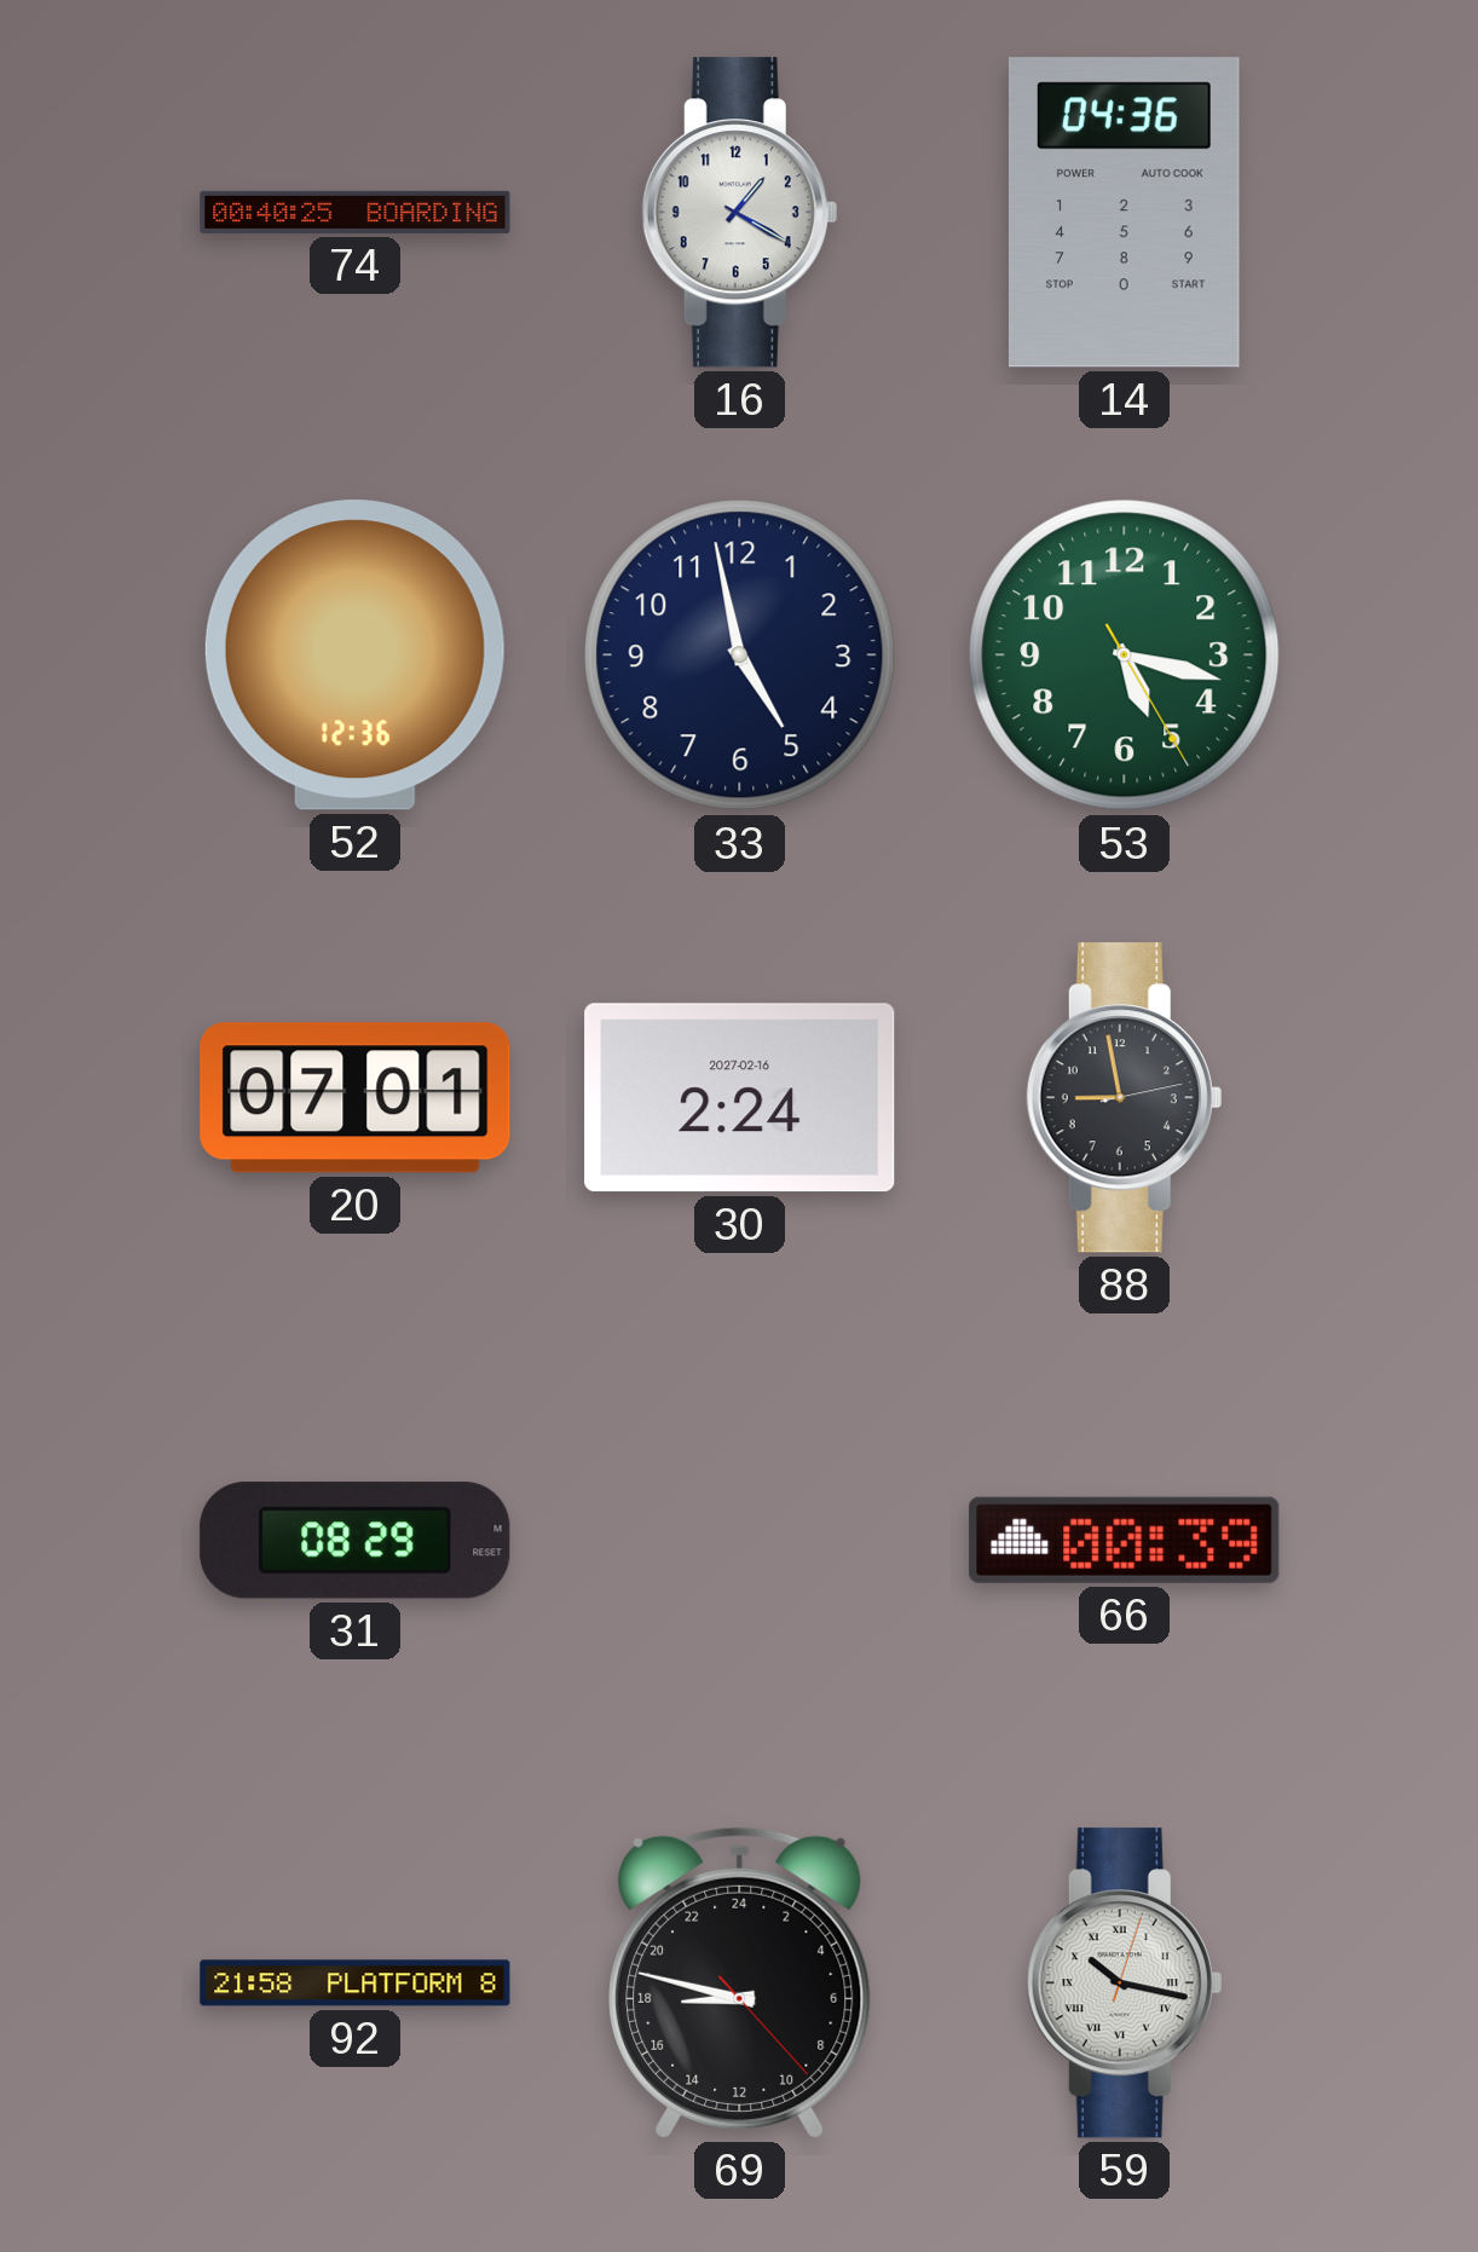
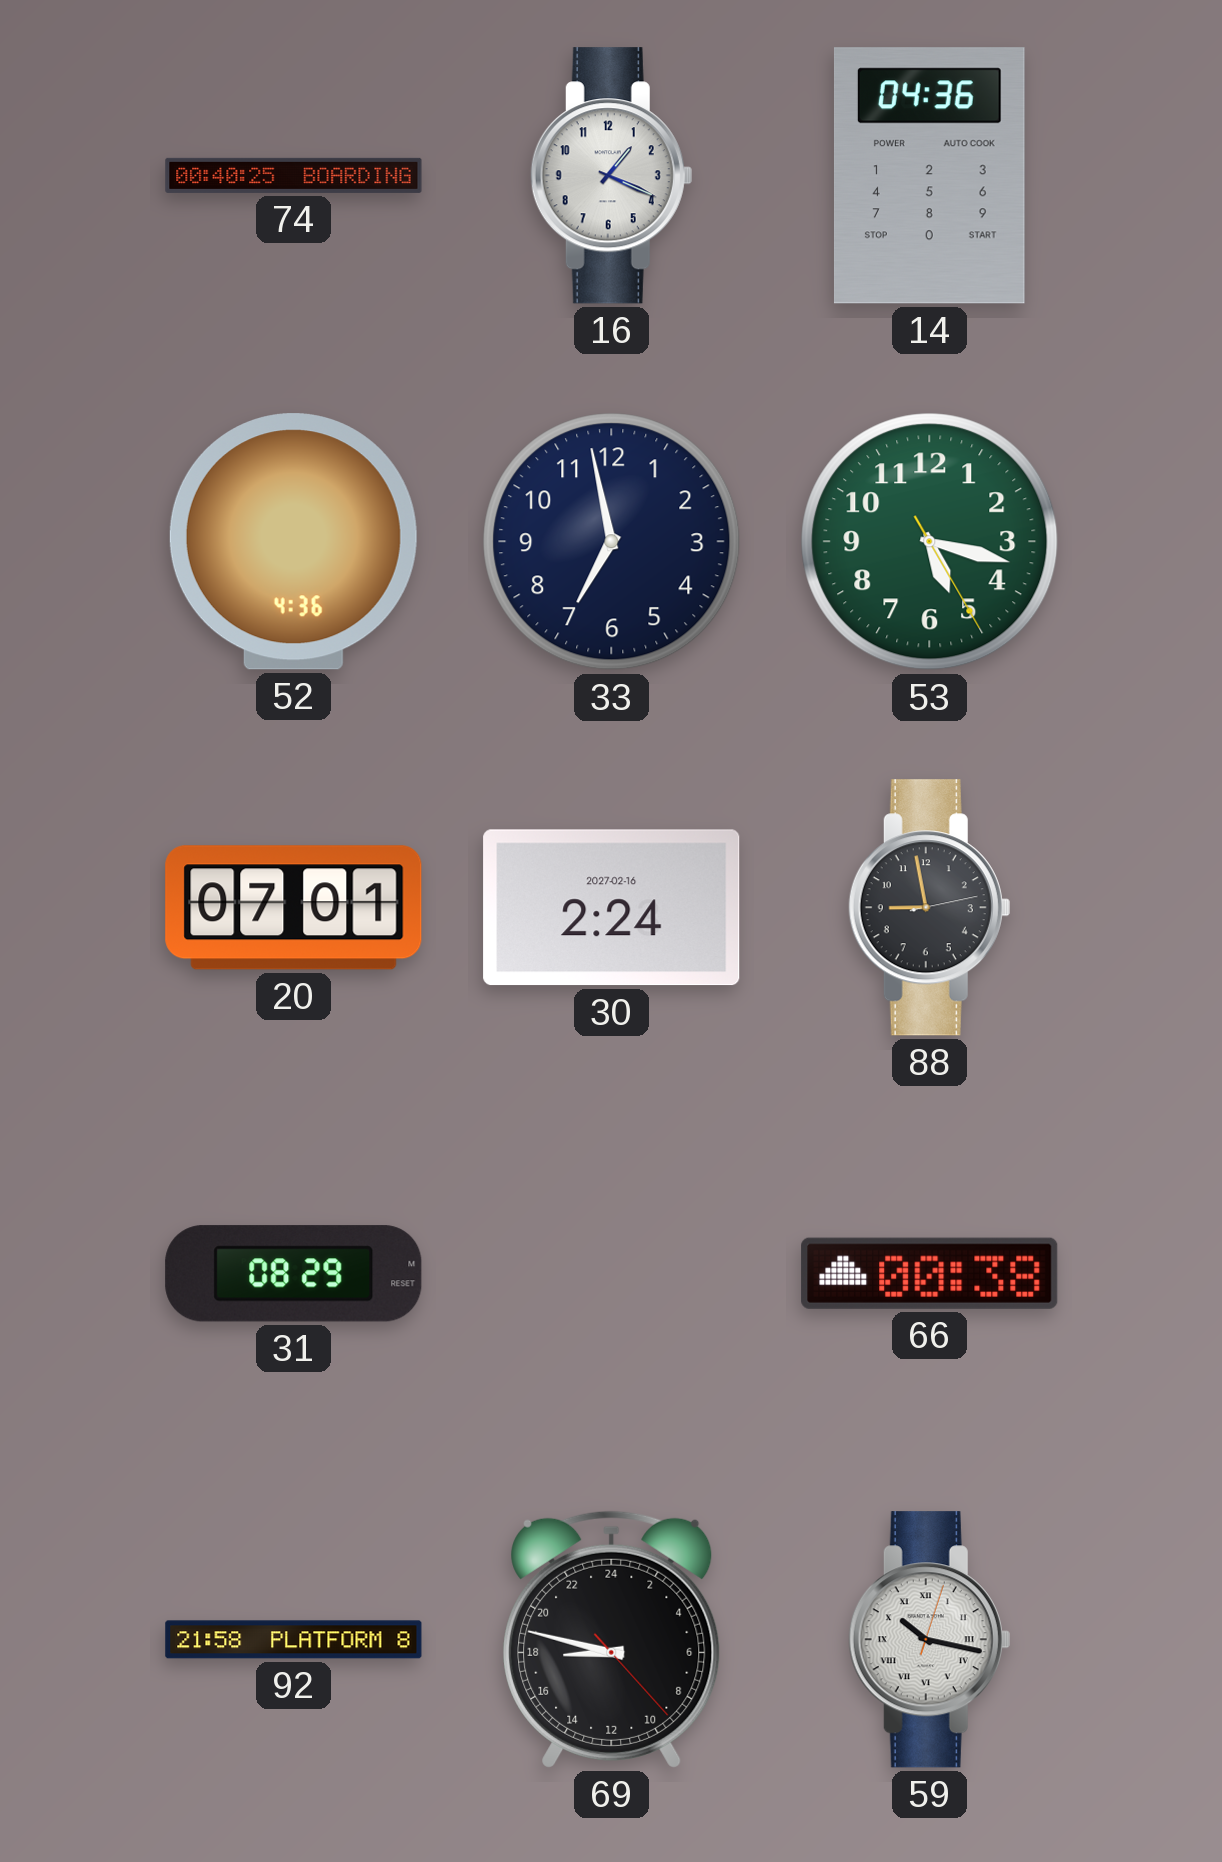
16: 1:20 -> 1:19
52: 12:36 -> 4:36
33: 4:58 -> 6:58
66: 00:39 -> 00:38
